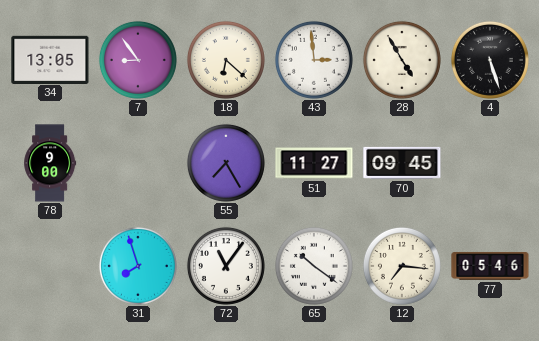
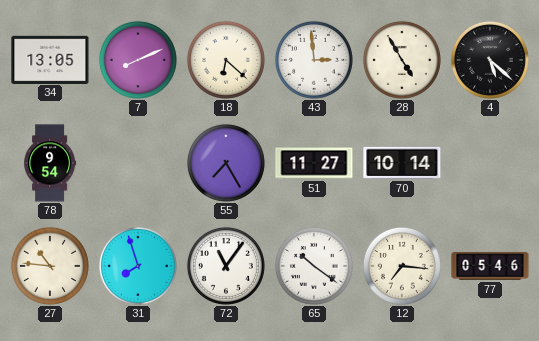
7: 8:54 -> 8:11
4: 5:27 -> 5:22
78: 9:00 -> 9:54
70: 09:45 -> 10:14
27: none -> 10:46
